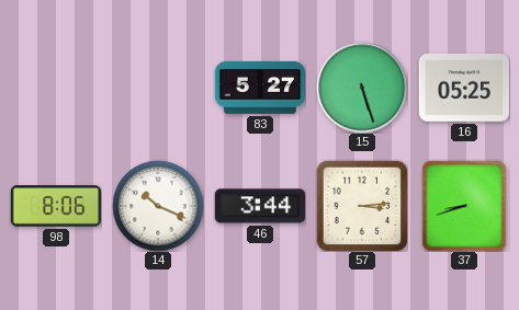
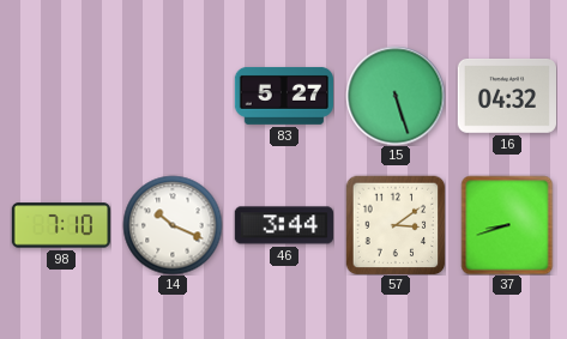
16: 05:25 -> 04:32
98: 8:06 -> 7:10
57: 3:14 -> 3:09
